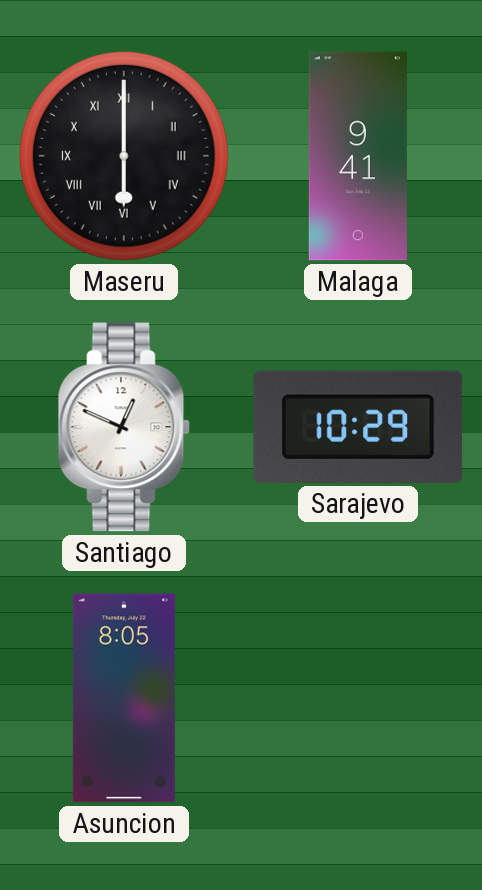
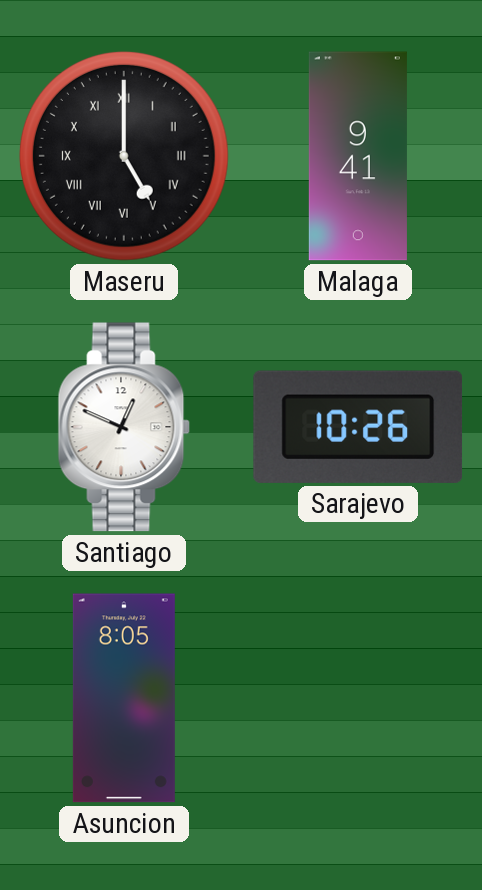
Maseru: 6:00 -> 5:00
Sarajevo: 10:29 -> 10:26
